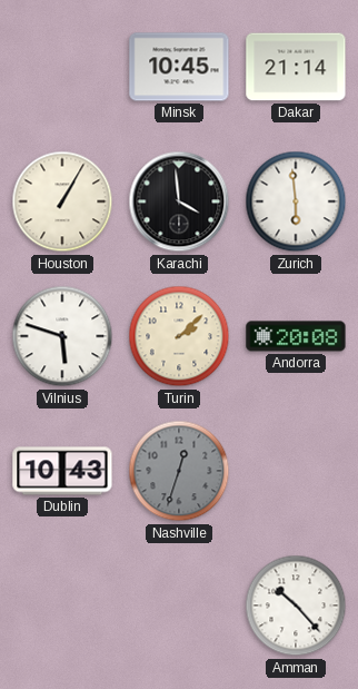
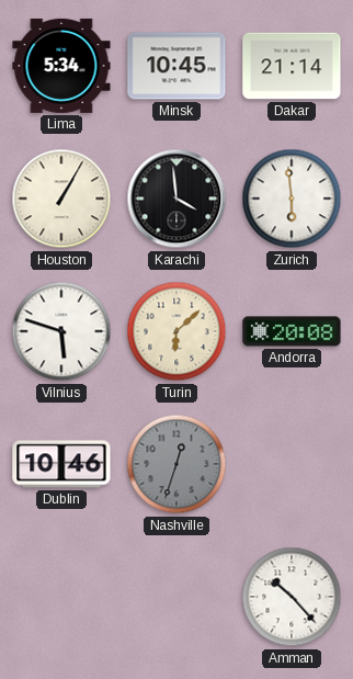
Lima: none -> 5:34
Turin: 2:08 -> 6:08
Dublin: 10:43 -> 10:46
